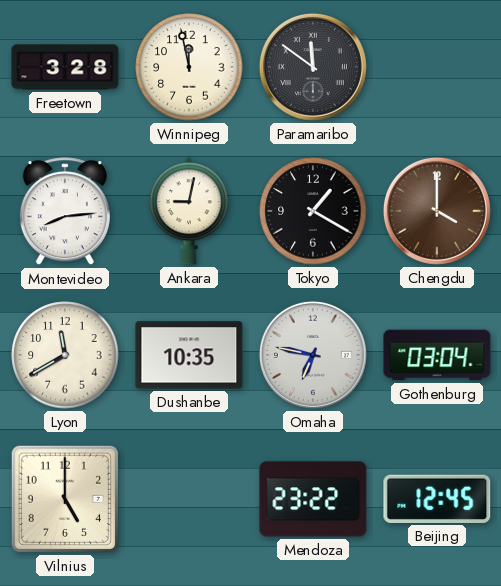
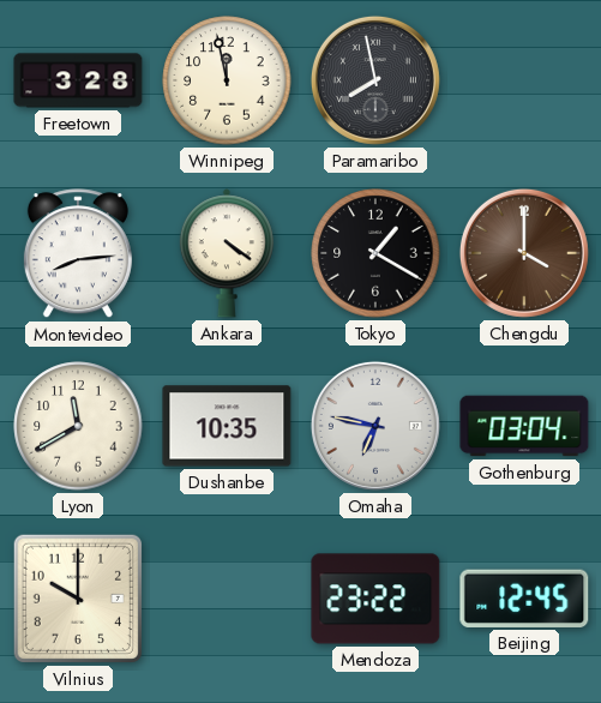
Paramaribo: 11:51 -> 7:58
Ankara: 9:02 -> 4:21
Vilnius: 5:00 -> 10:00
